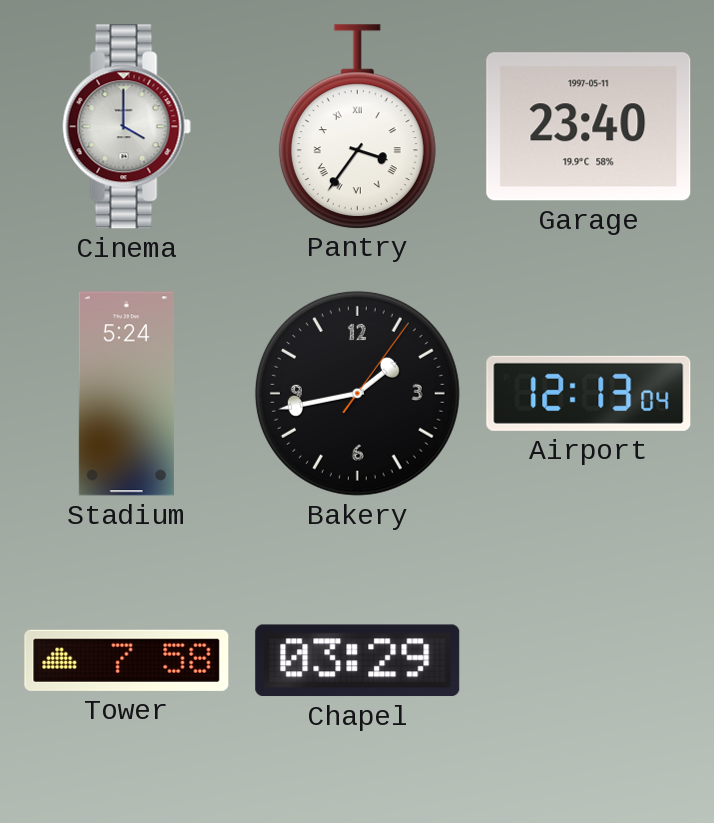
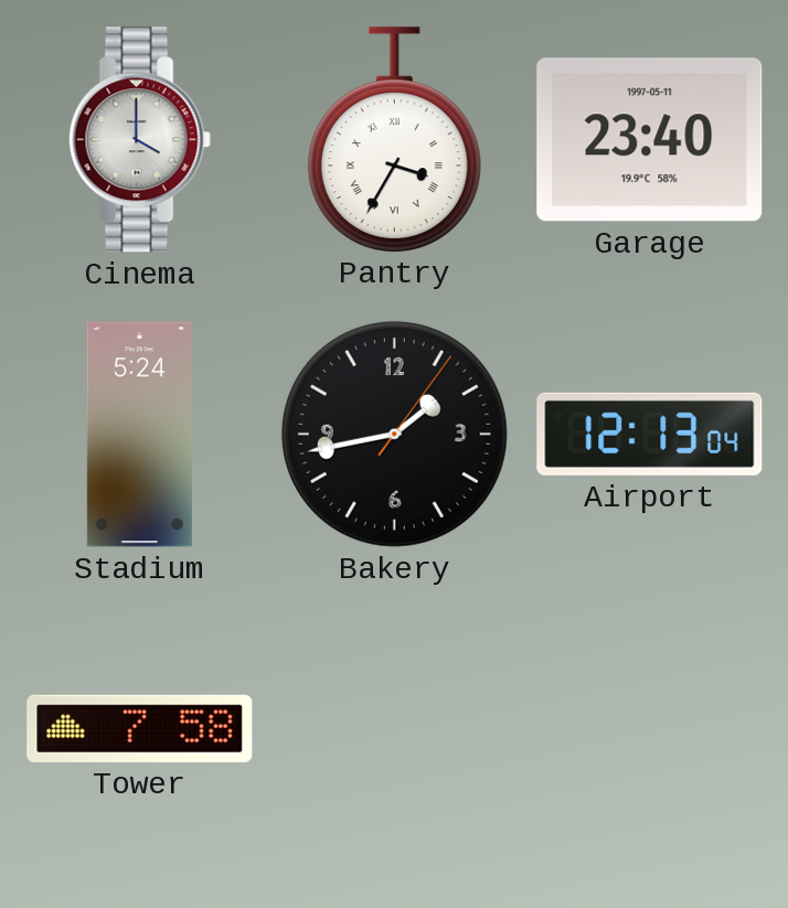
Pantry: 3:36 -> 3:35
Chapel: 03:29 -> none
